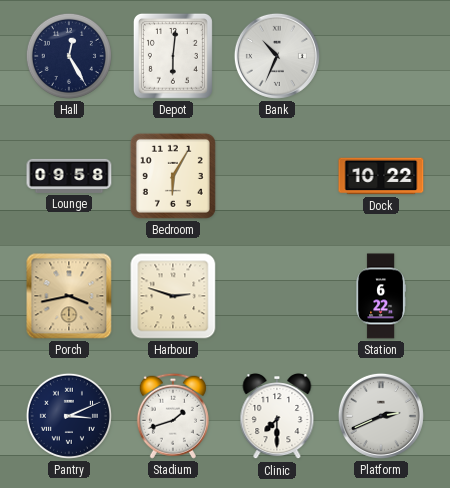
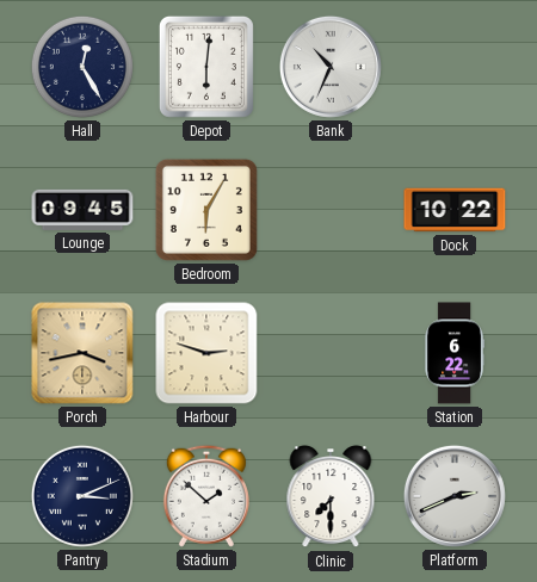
Lounge: 09:58 -> 09:45
Stadium: 1:42 -> 1:52
